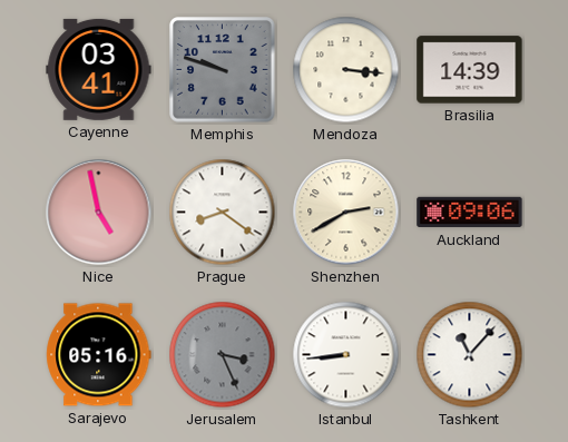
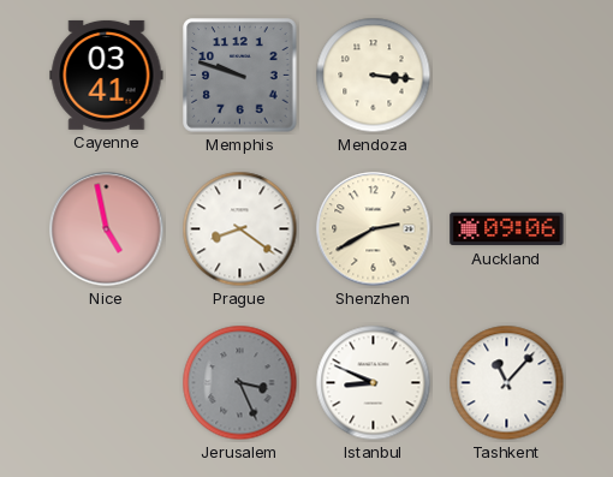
Brasilia: 14:39 -> none
Sarajevo: 05:16 -> none
Istanbul: 8:44 -> 8:49
